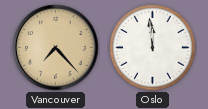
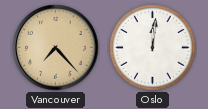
Oslo: 11:59 -> 12:01
